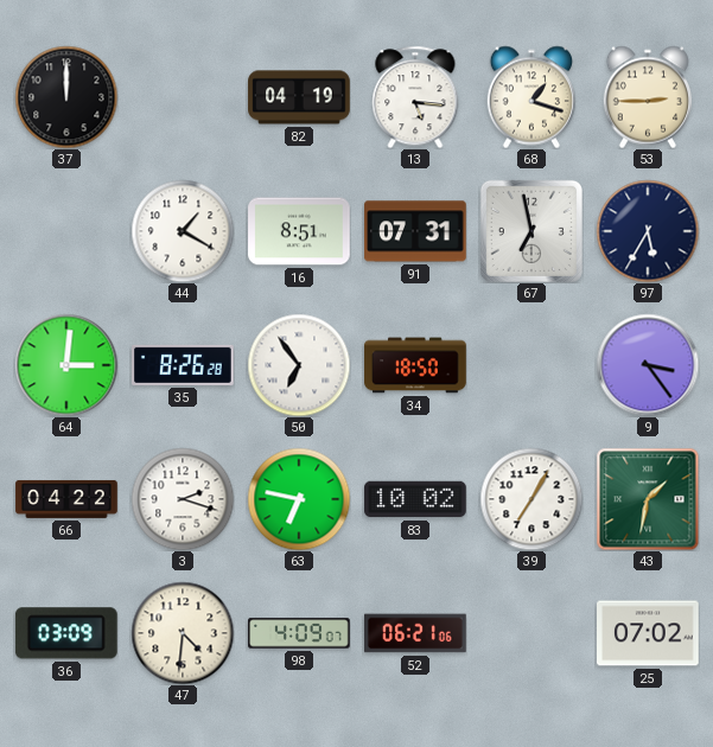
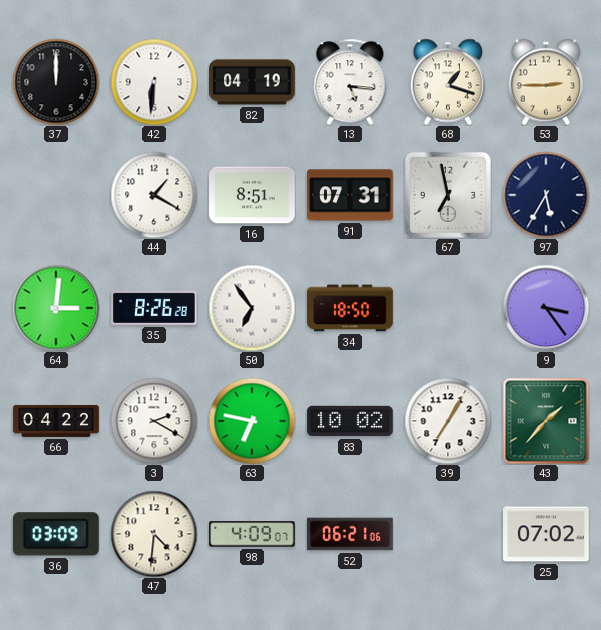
42: none -> 6:31
3: 2:18 -> 2:20
43: 1:32 -> 1:37
